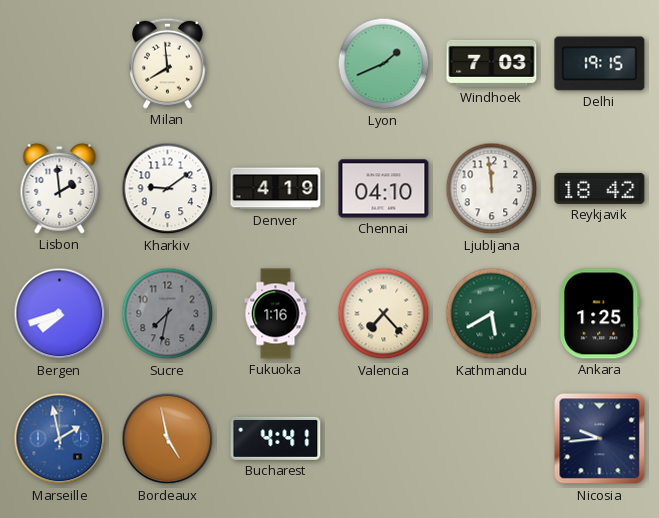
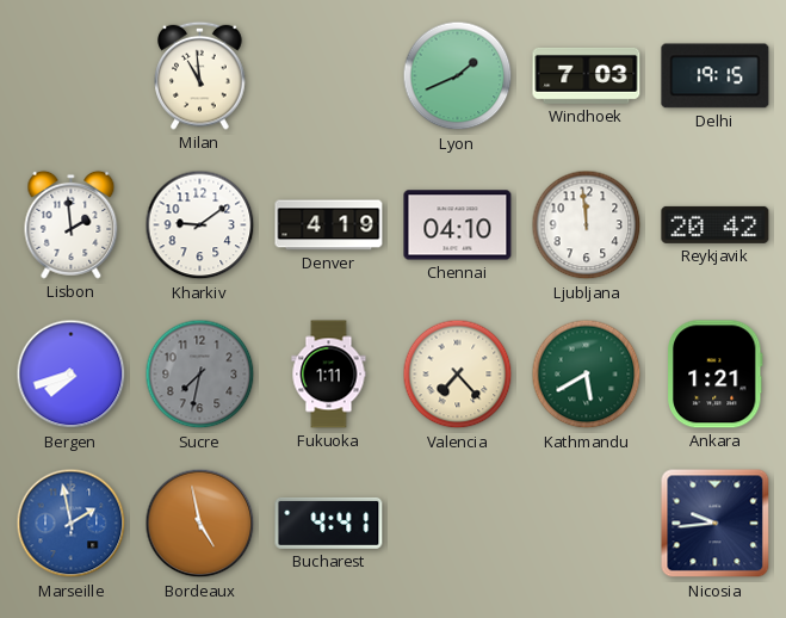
Milan: 7:59 -> 10:59
Reykjavik: 18:42 -> 20:42
Fukuoka: 1:16 -> 1:11
Ankara: 1:25 -> 1:21
